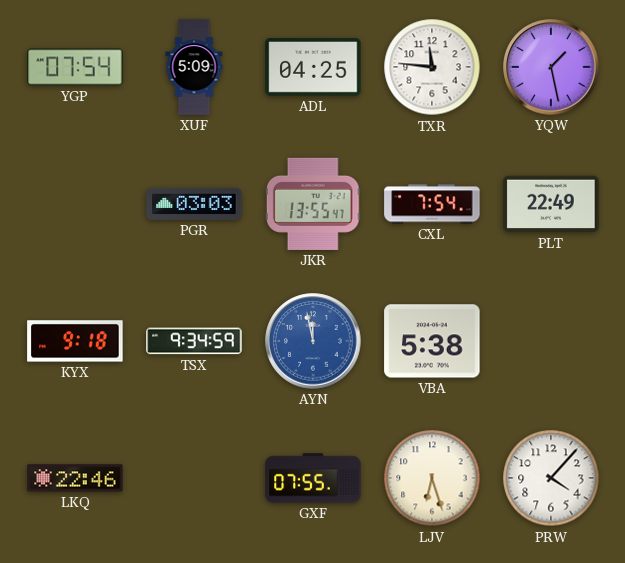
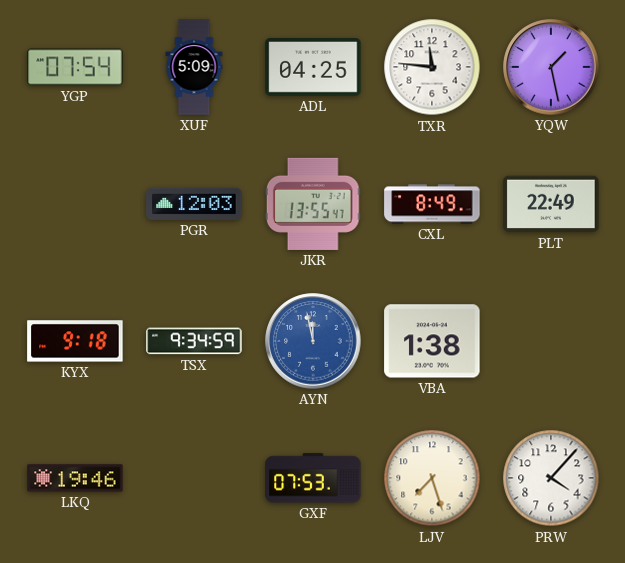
PGR: 03:03 -> 12:03
CXL: 7:54 -> 8:49
VBA: 5:38 -> 1:38
LKQ: 22:46 -> 19:46
GXF: 07:55 -> 07:53
LJV: 6:27 -> 7:27
